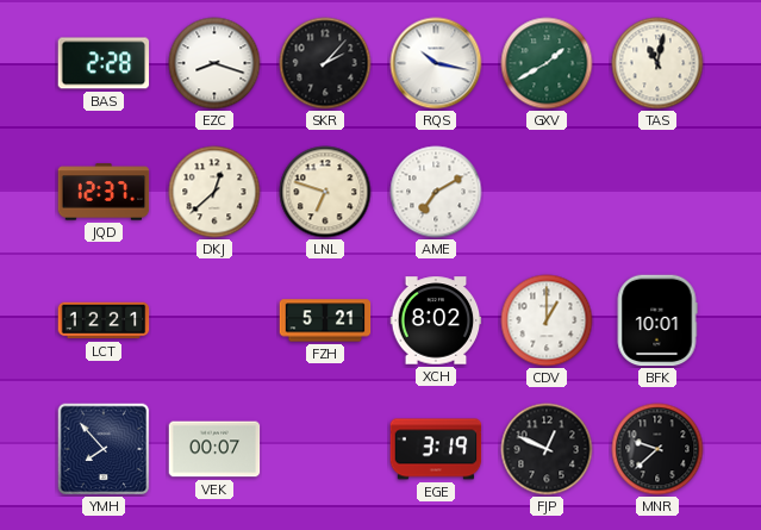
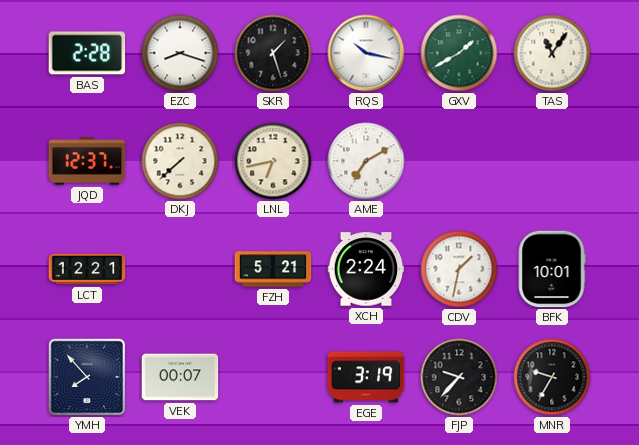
SKR: 2:07 -> 1:27
TAS: 11:02 -> 11:06
DKJ: 12:38 -> 7:38
LNL: 6:48 -> 6:43
XCH: 8:02 -> 2:24
CDV: 1:00 -> 1:32
FJP: 12:49 -> 9:37
MNR: 9:38 -> 9:35
